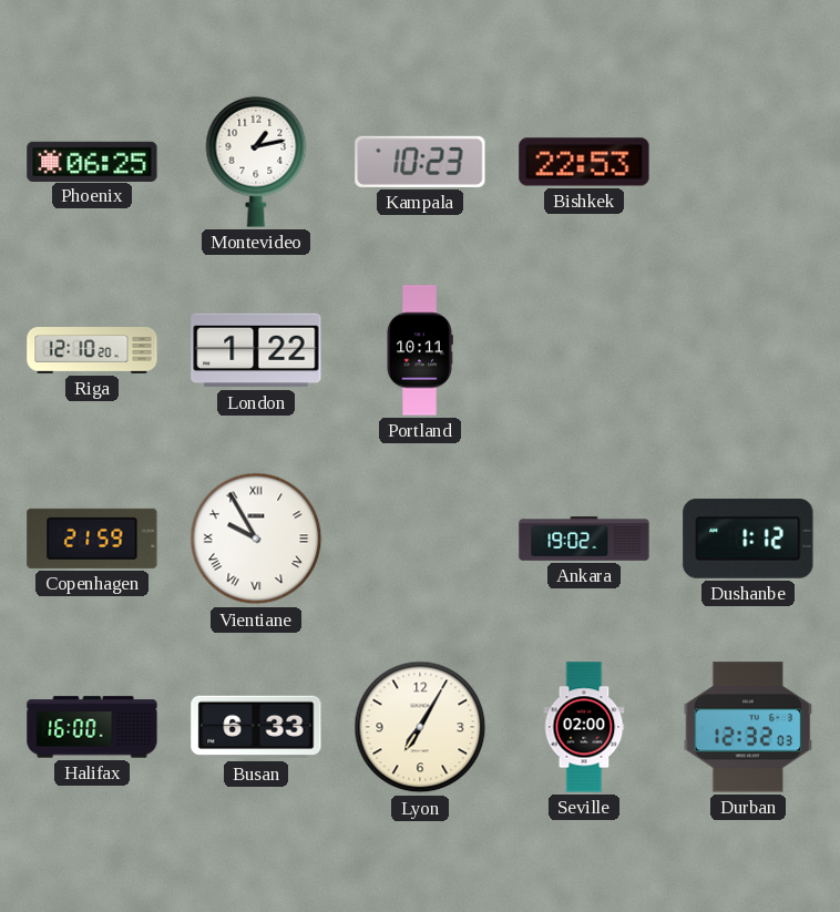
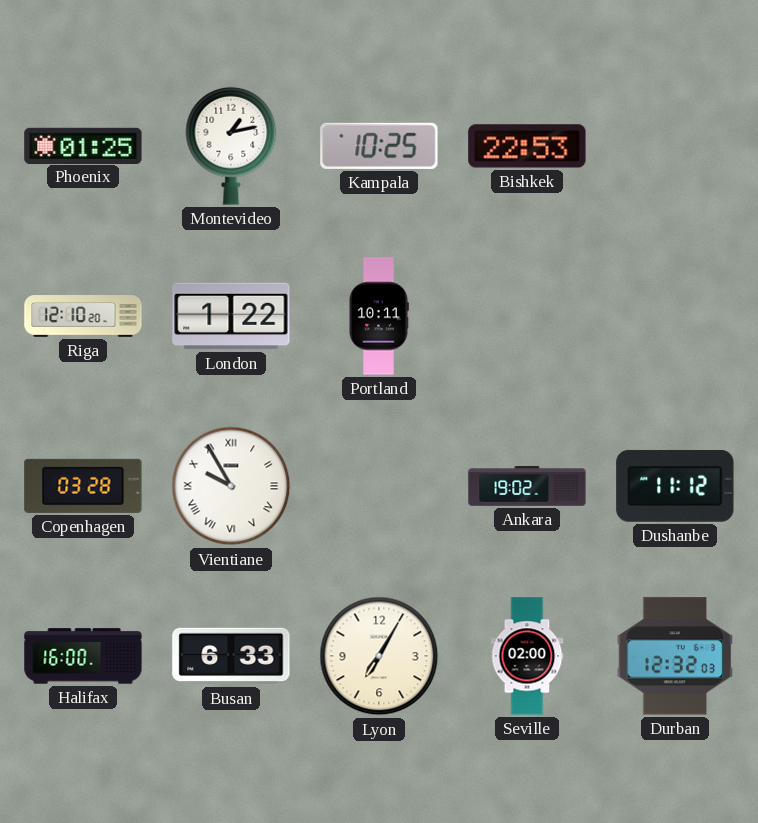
Phoenix: 06:25 -> 01:25
Kampala: 10:23 -> 10:25
Copenhagen: 21:59 -> 03:28
Dushanbe: 1:12 -> 11:12
